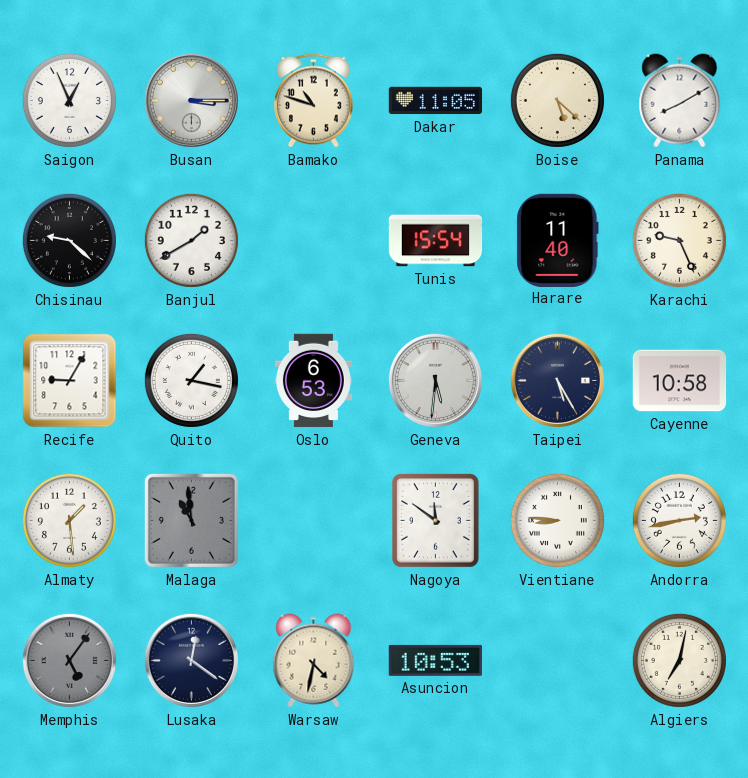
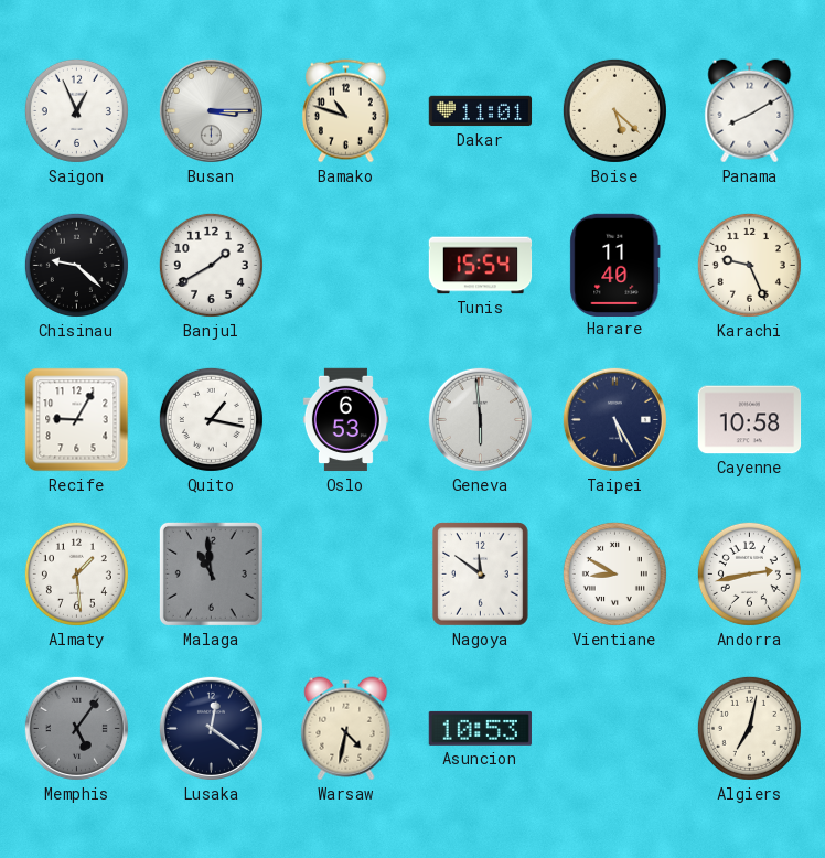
Dakar: 11:05 -> 11:01
Geneva: 5:31 -> 5:59
Vientiane: 8:46 -> 8:50
